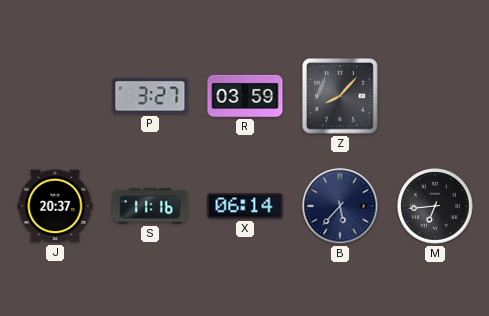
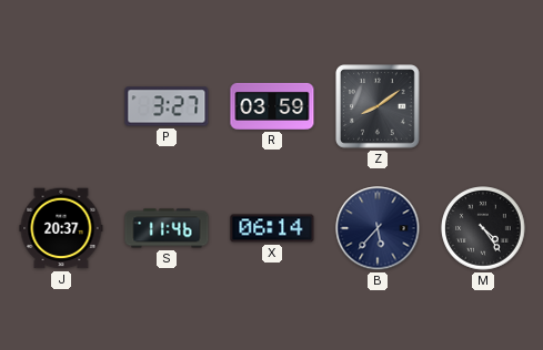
Z: 8:07 -> 8:09
S: 11:16 -> 11:46
M: 6:44 -> 4:24
